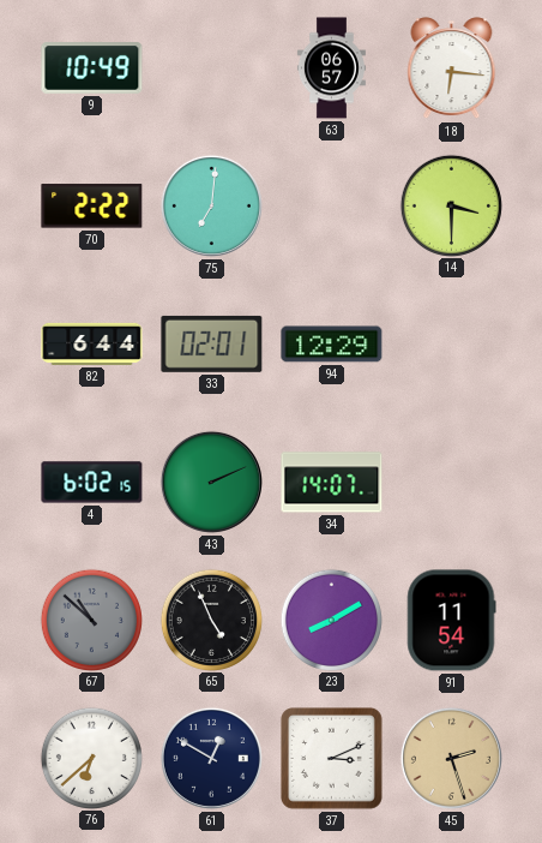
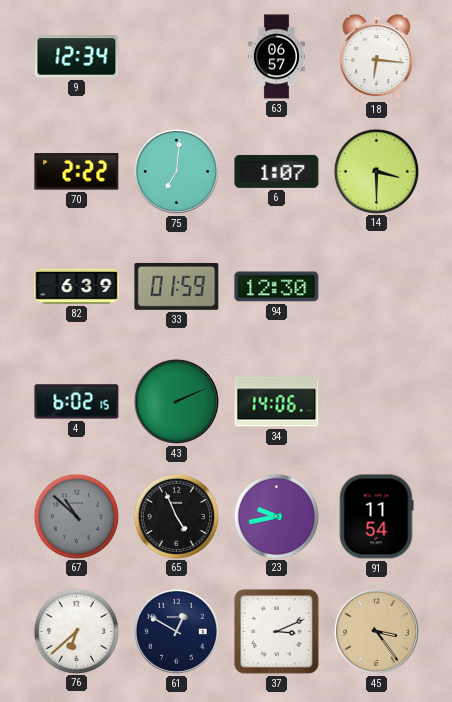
9: 10:49 -> 12:34
6: none -> 1:07
82: 6:44 -> 6:39
33: 02:01 -> 01:59
94: 12:29 -> 12:30
34: 14:07 -> 14:06
23: 8:10 -> 9:43
45: 2:27 -> 3:24
